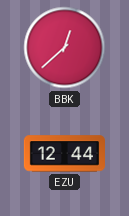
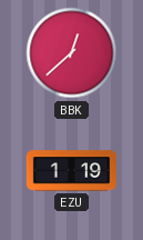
EZU: 12:44 -> 1:19
